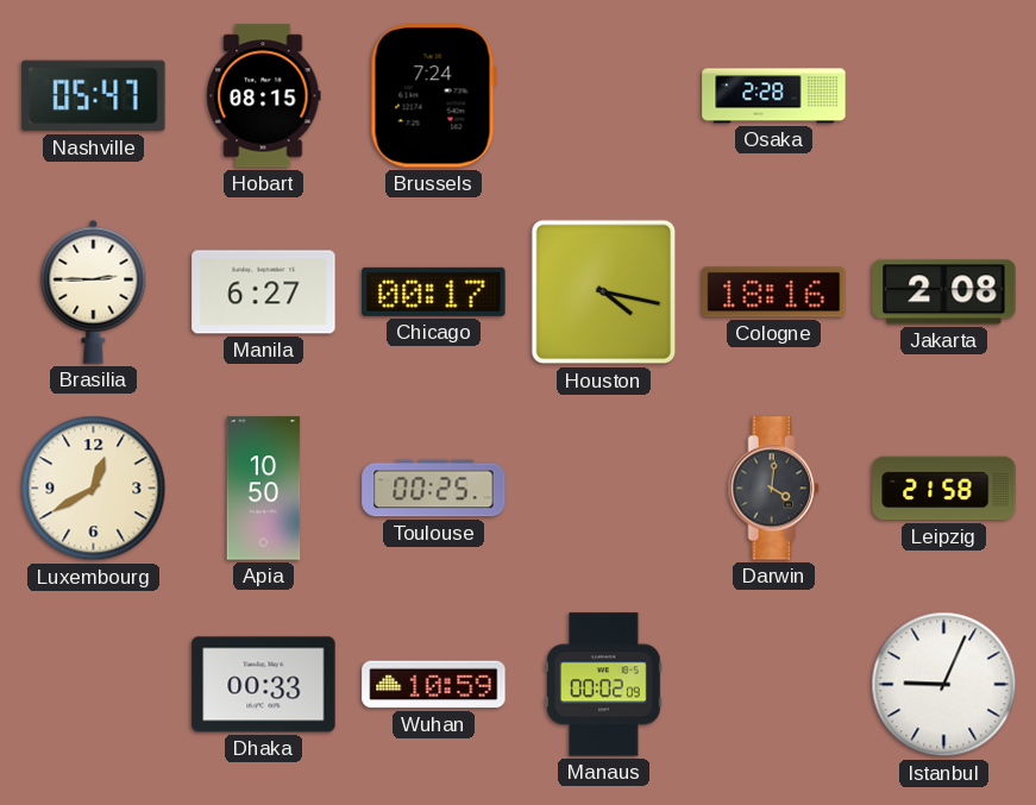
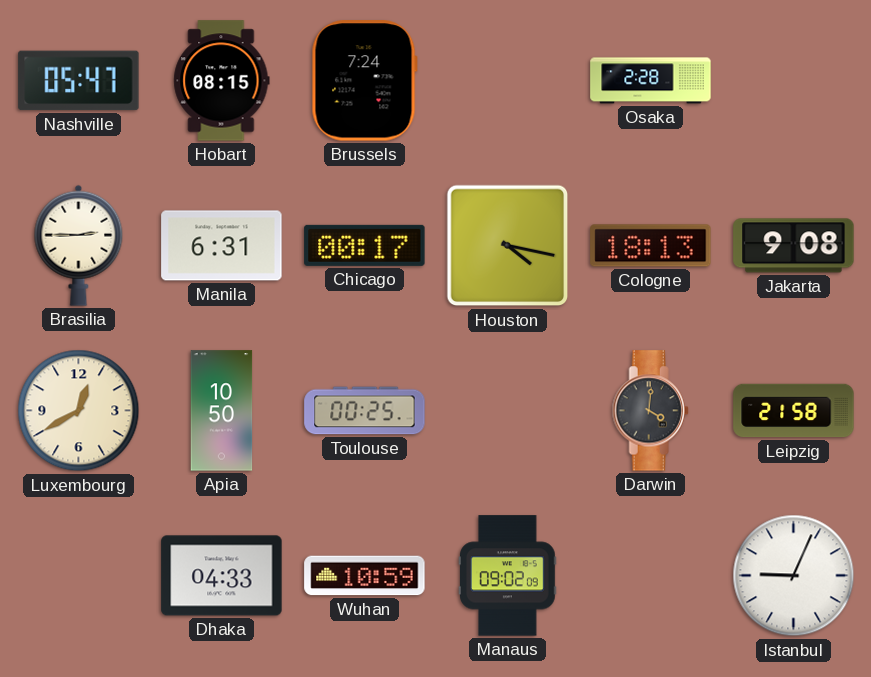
Manila: 6:27 -> 6:31
Cologne: 18:16 -> 18:13
Jakarta: 2:08 -> 9:08
Dhaka: 00:33 -> 04:33
Manaus: 00:02 -> 09:02
